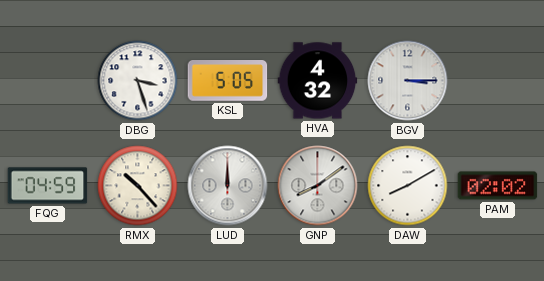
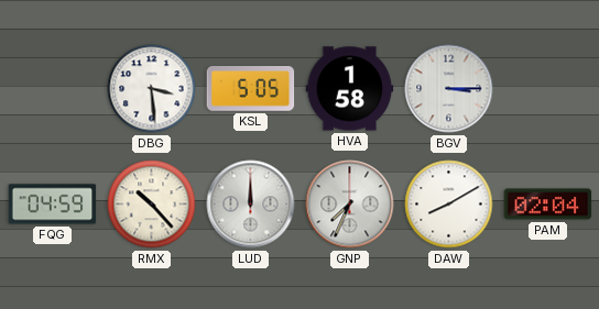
DBG: 3:27 -> 3:29
HVA: 4:32 -> 1:58
GNP: 8:09 -> 7:34
PAM: 02:02 -> 02:04
